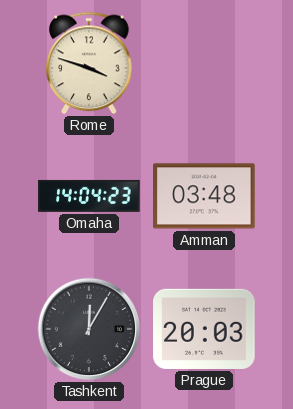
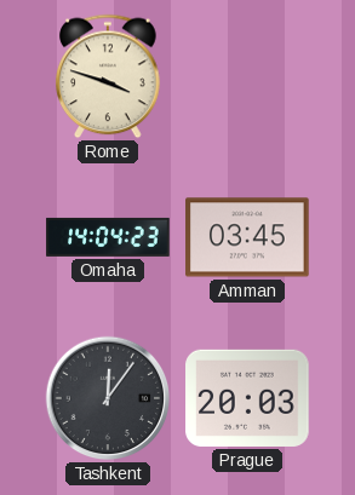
Amman: 03:48 -> 03:45
Tashkent: 12:05 -> 12:06
